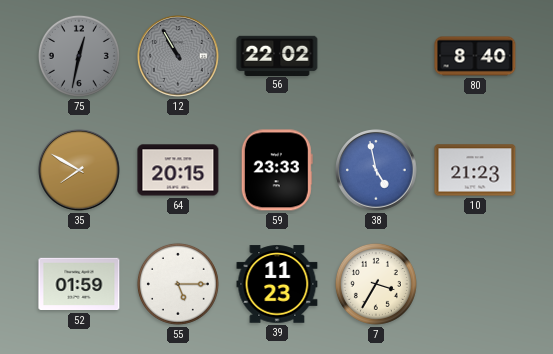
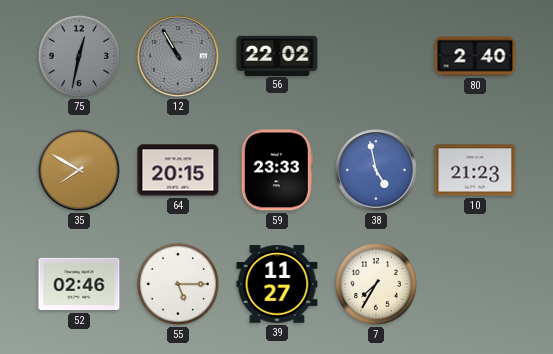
80: 8:40 -> 2:40
52: 01:59 -> 02:46
39: 11:23 -> 11:27
7: 3:35 -> 7:35
